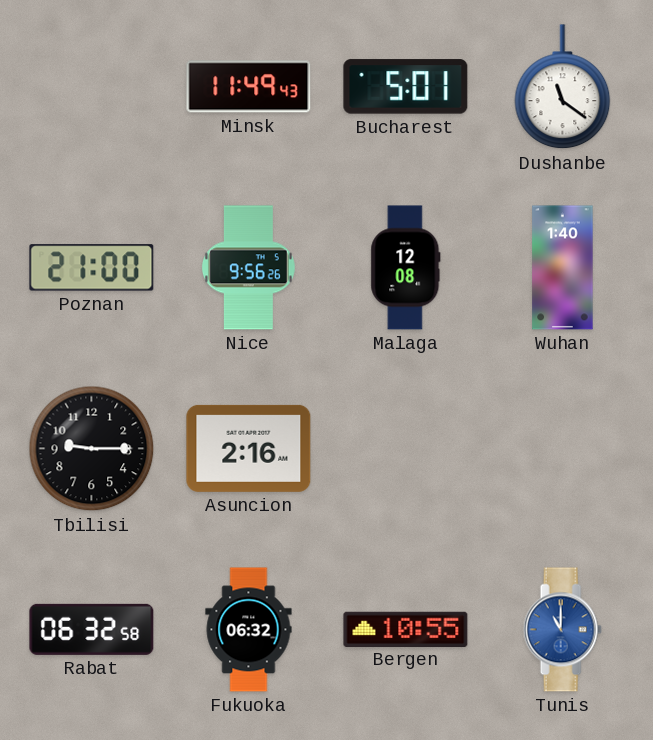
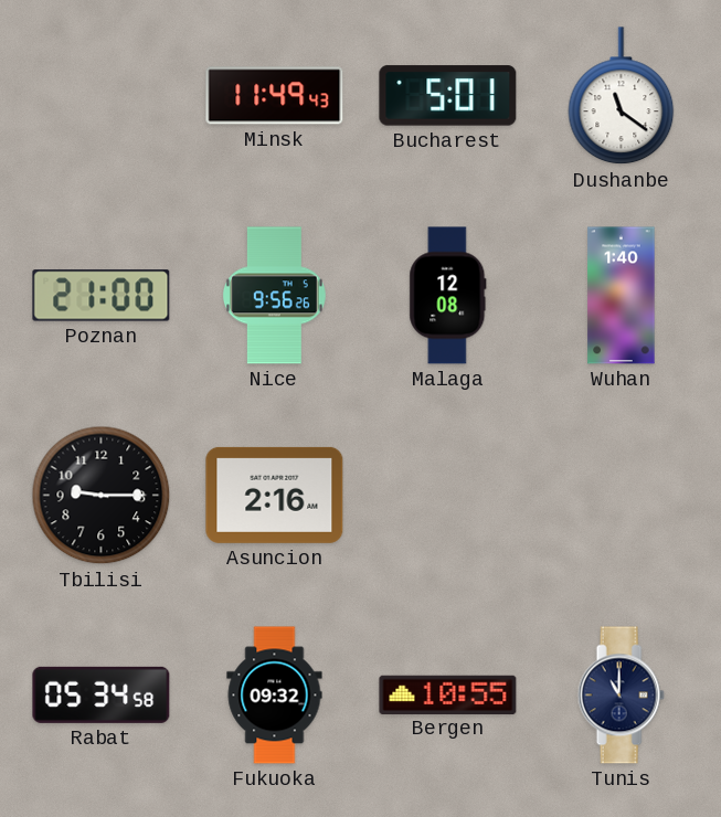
Rabat: 06:32 -> 05:34
Fukuoka: 06:32 -> 09:32
Tunis dial: blue -> navy
